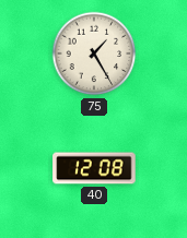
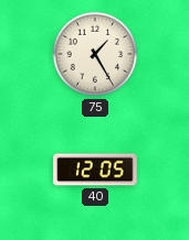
40: 12:08 -> 12:05
